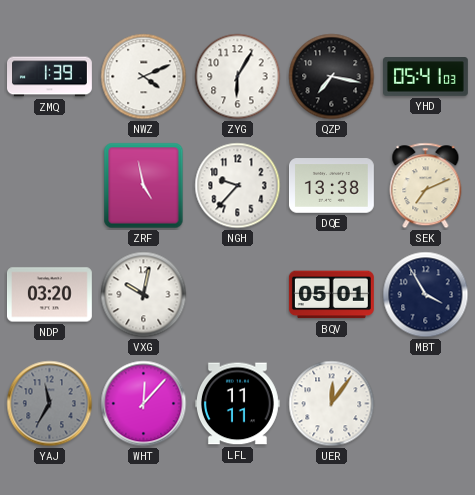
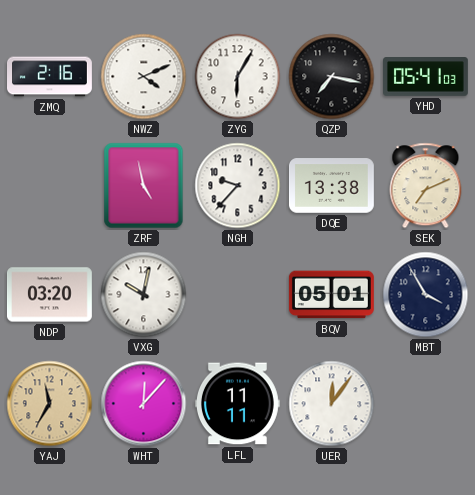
ZMQ: 1:39 -> 2:16
YAJ dial: grey -> champagne
